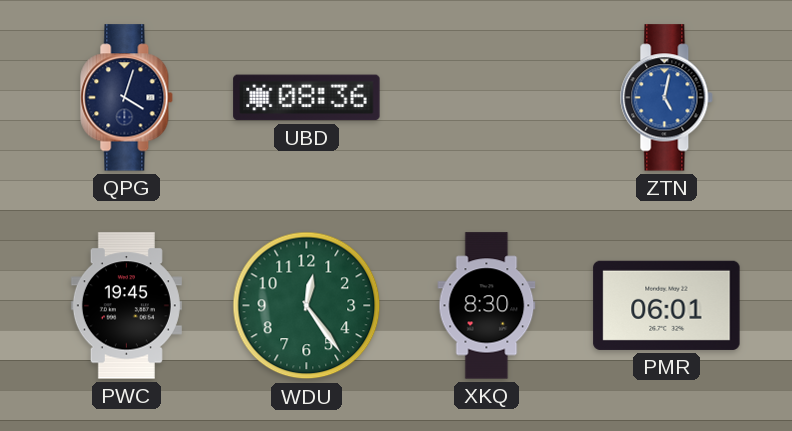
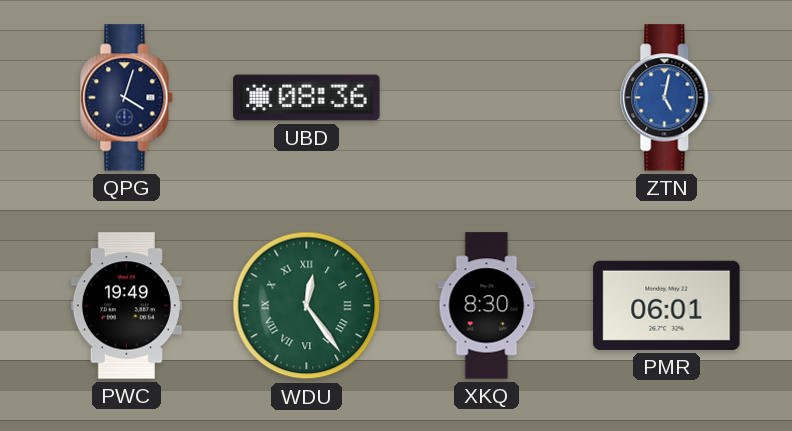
PWC: 19:45 -> 19:49
WDU numerals: Arabic -> Roman
